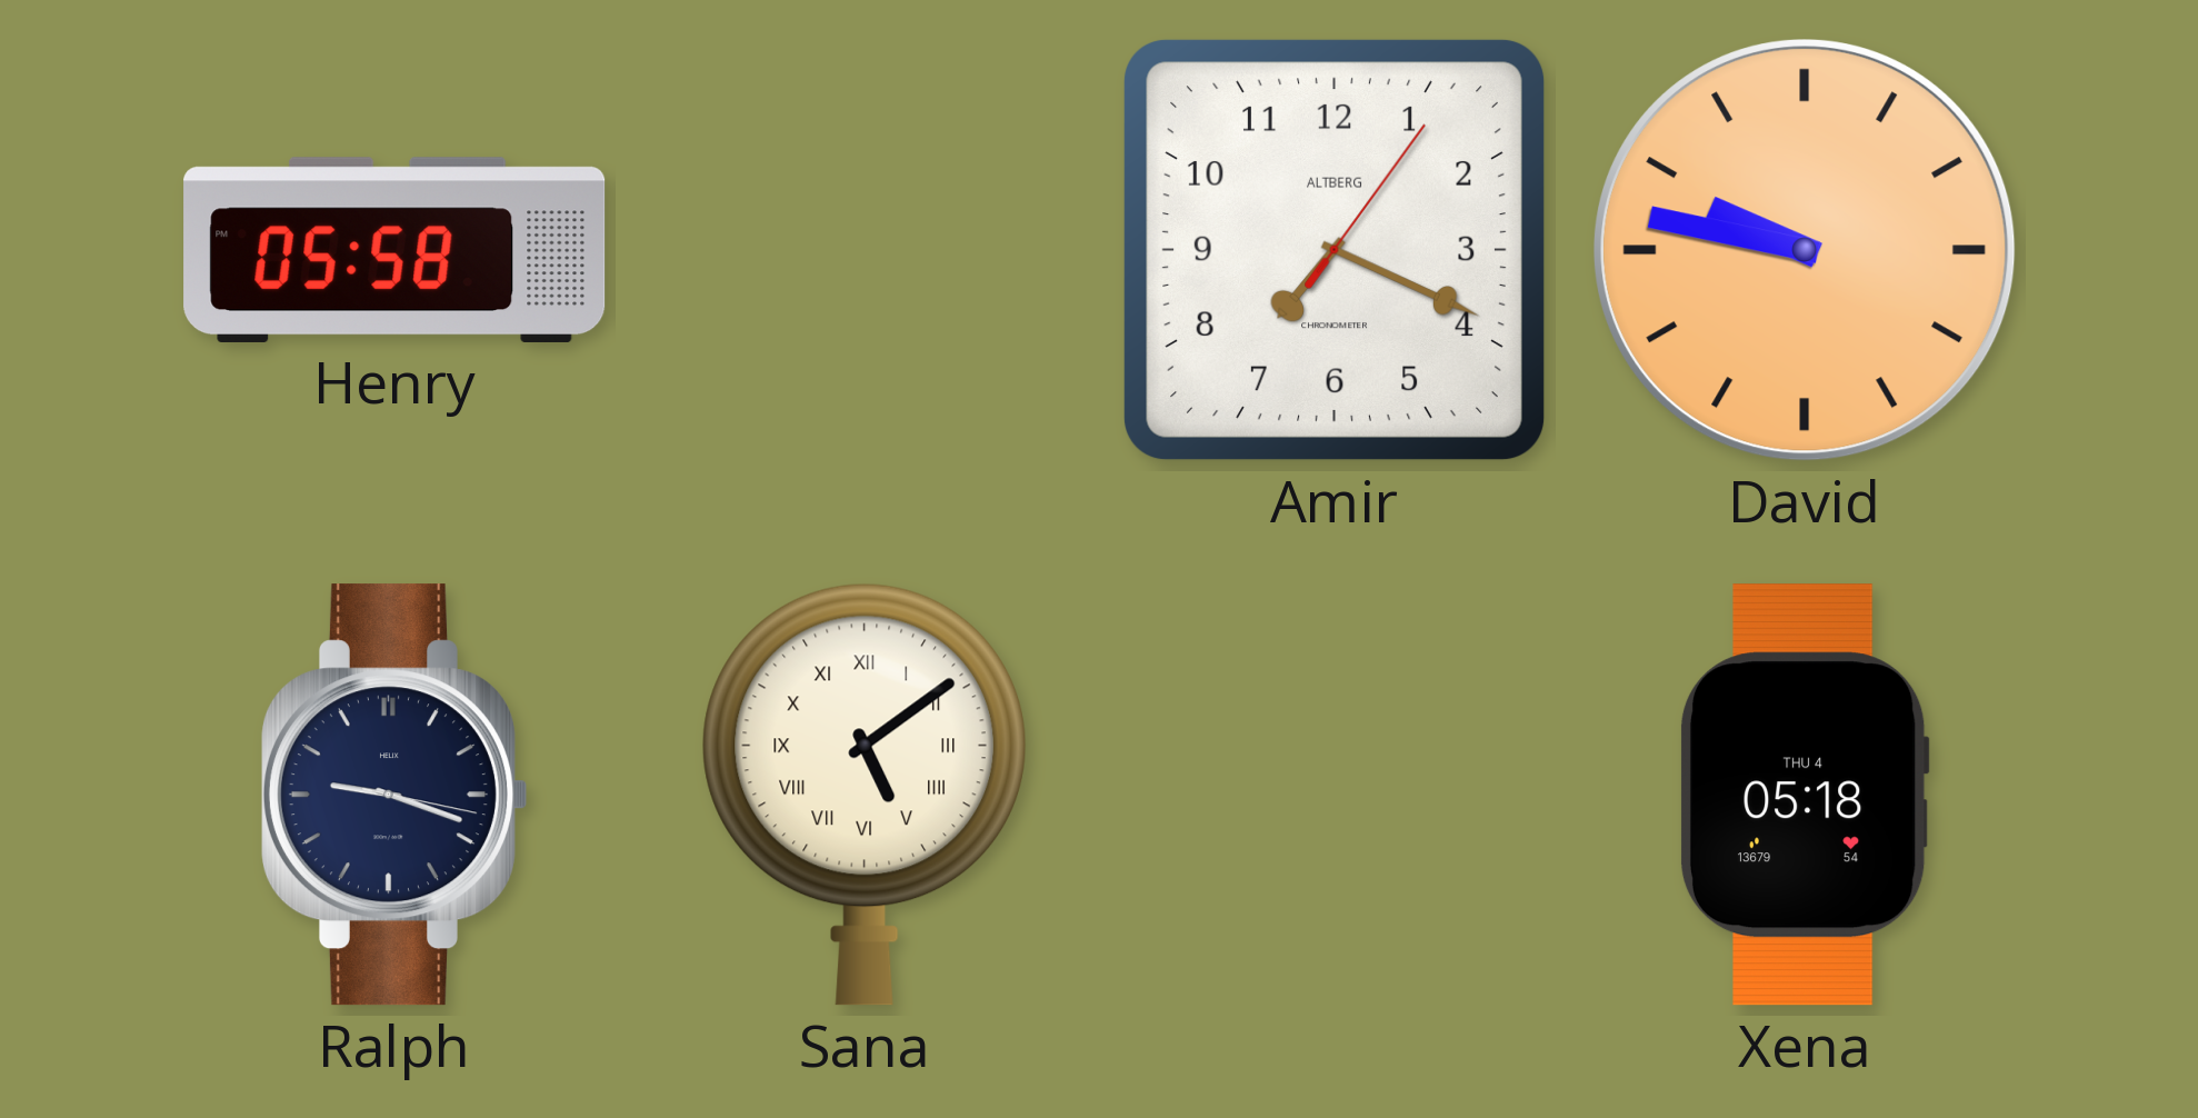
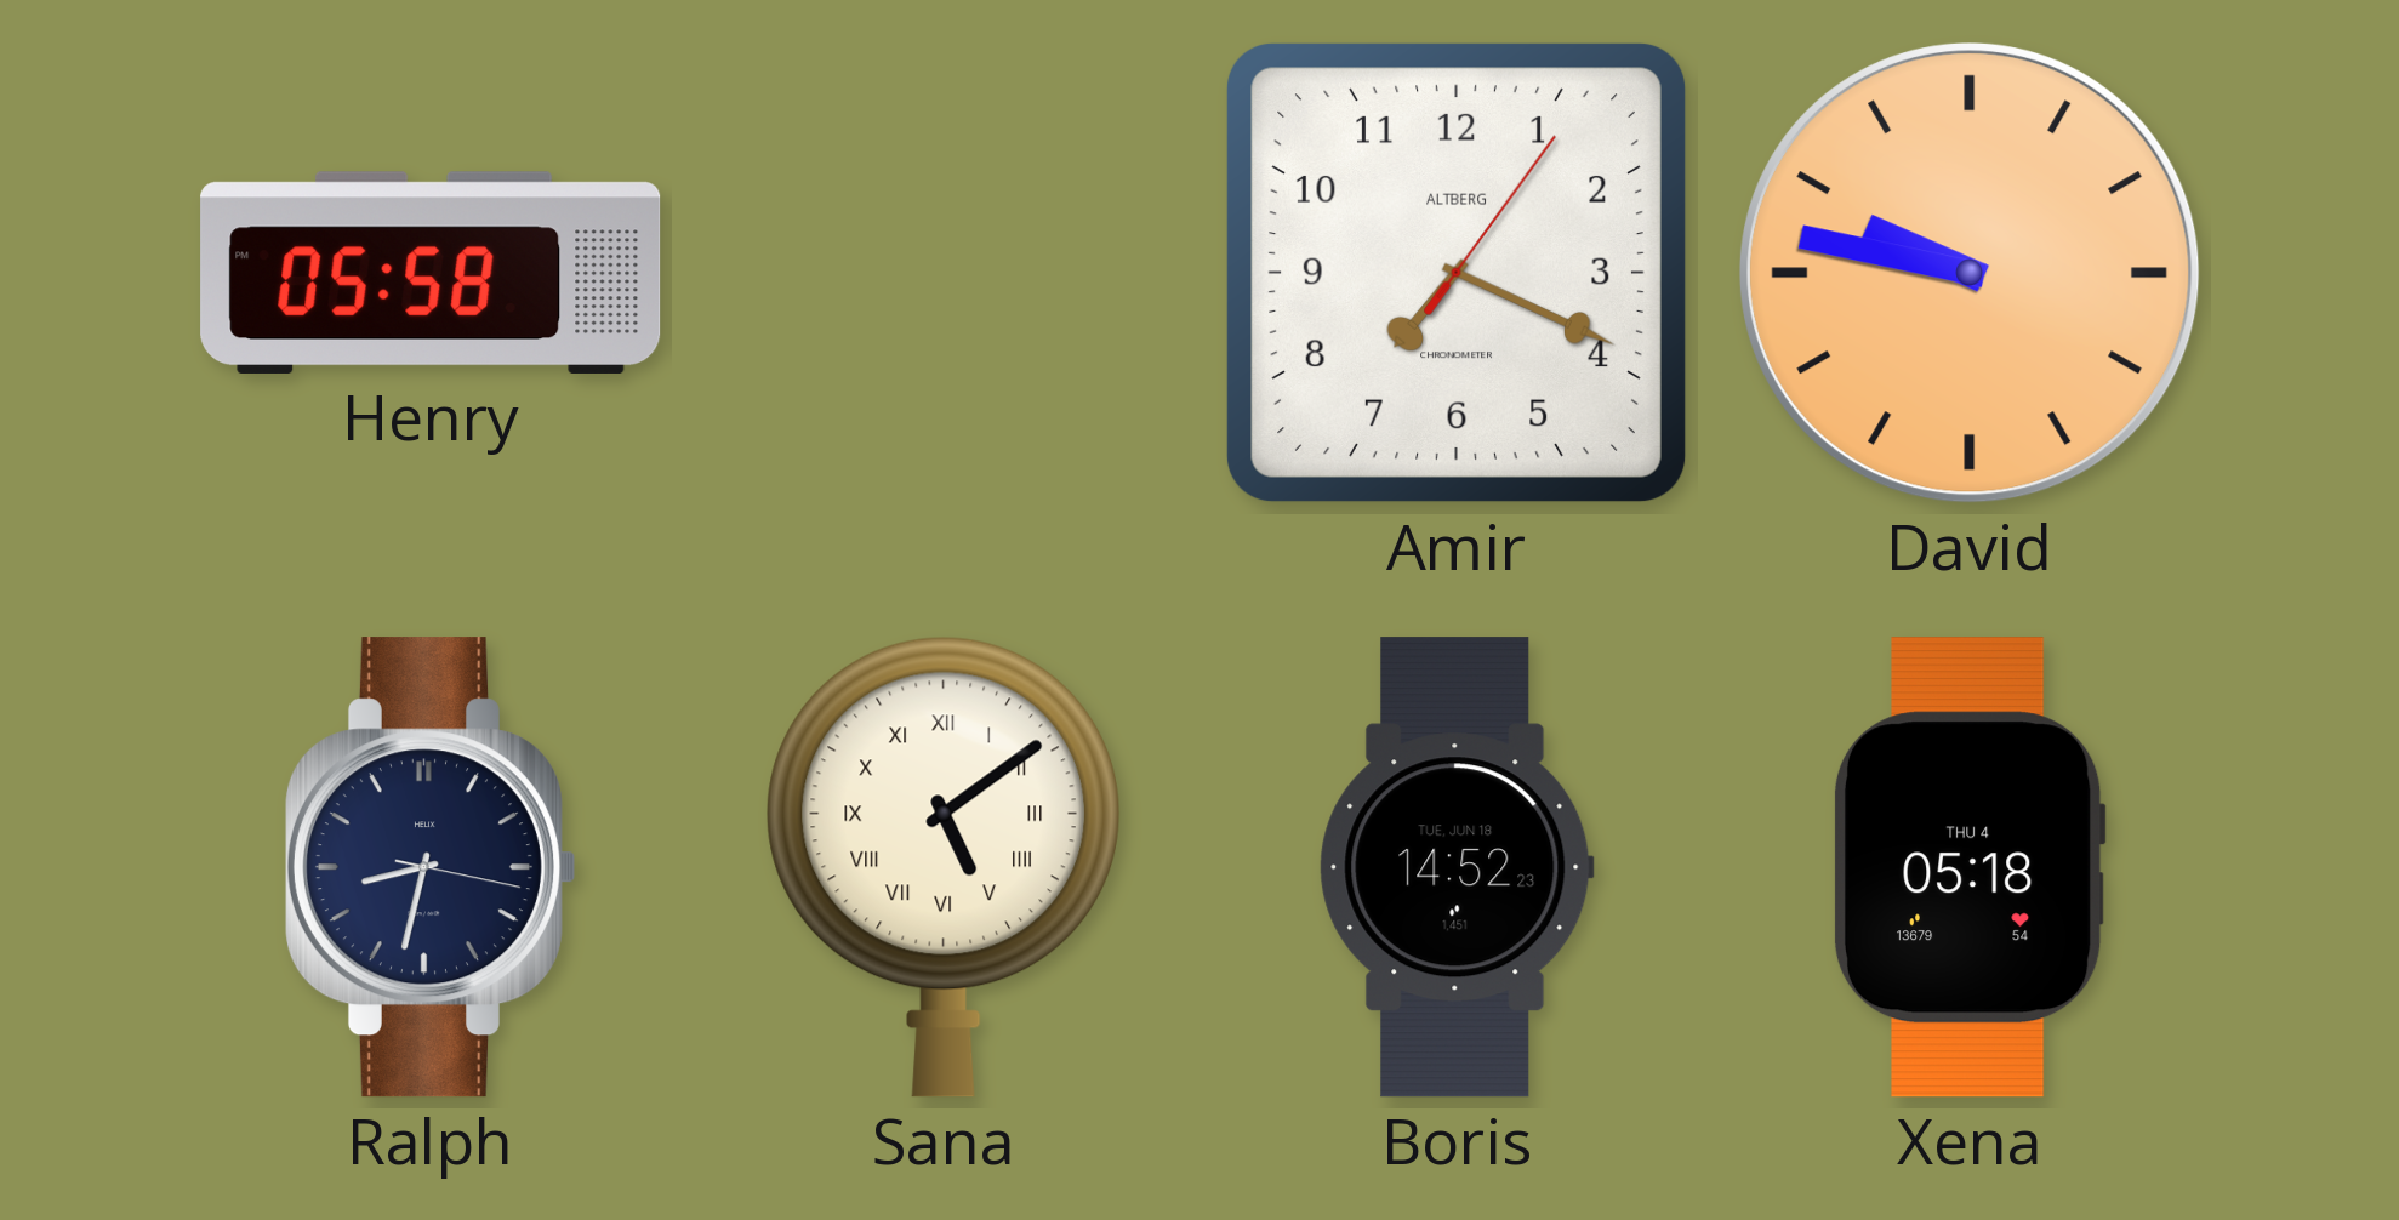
Ralph: 9:18 -> 8:32
Boris: none -> 14:52
